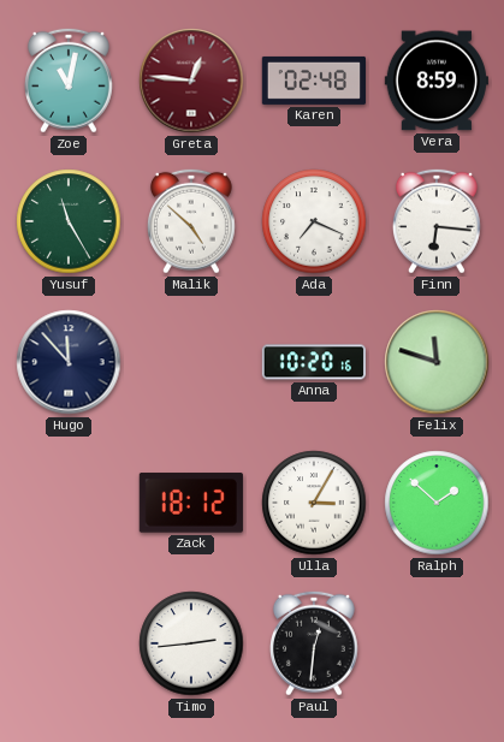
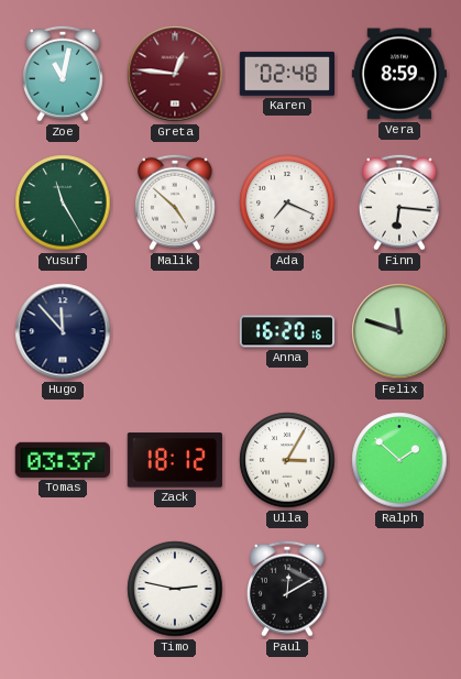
Anna: 10:20 -> 16:20
Tomas: none -> 03:37
Timo: 2:44 -> 2:47
Paul: 12:31 -> 12:10
